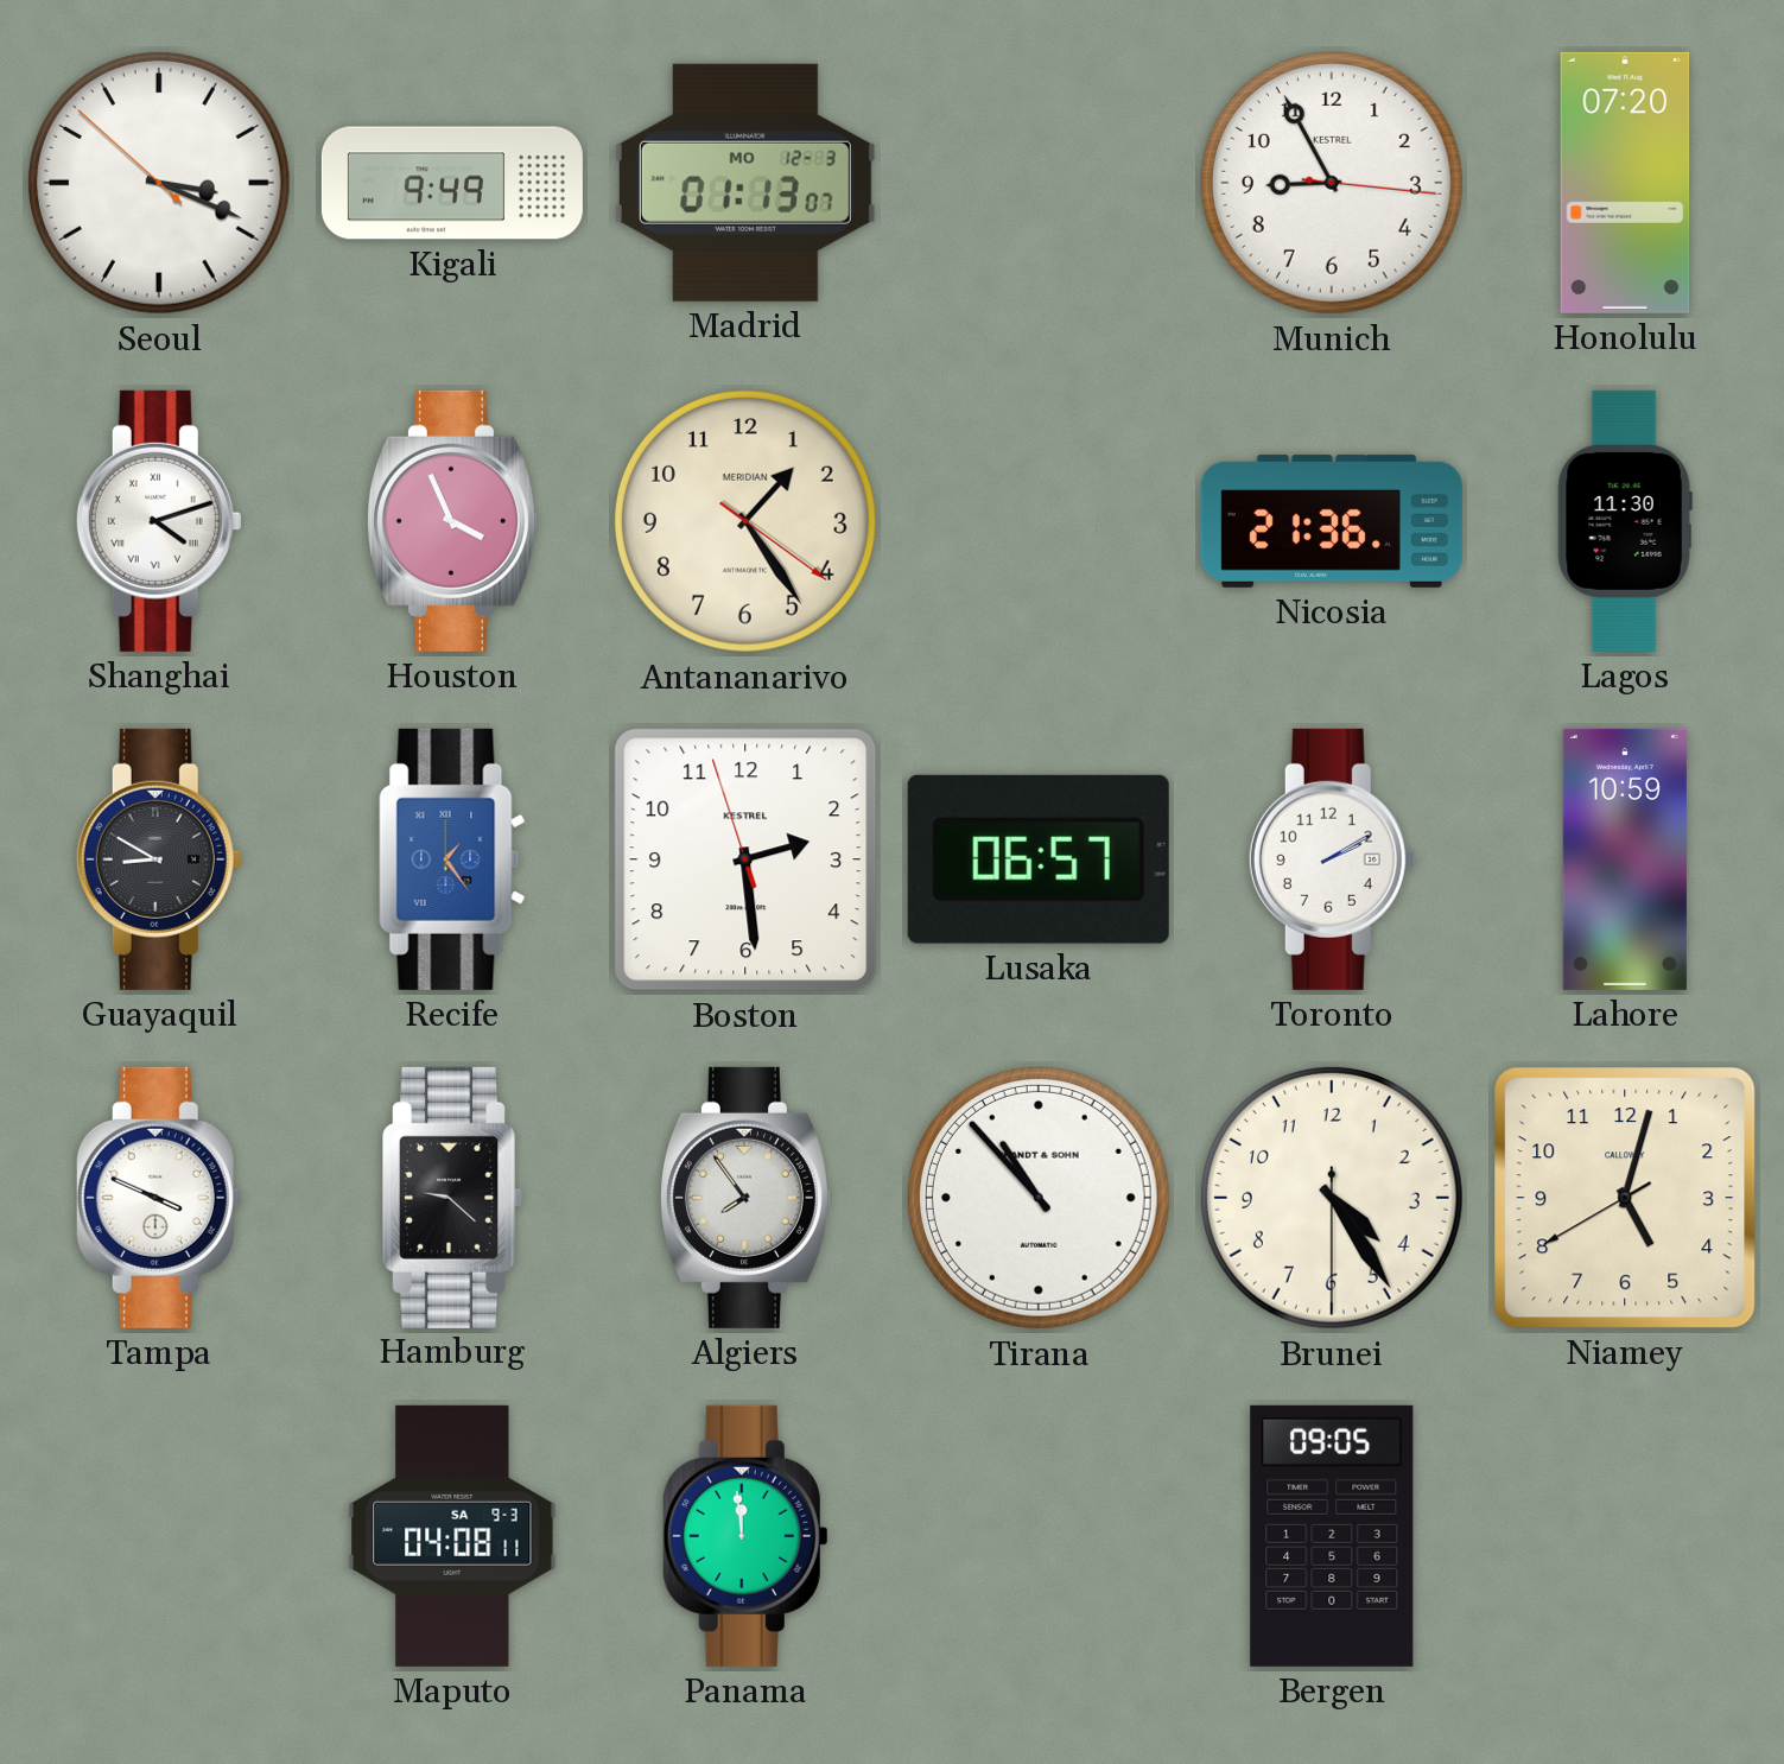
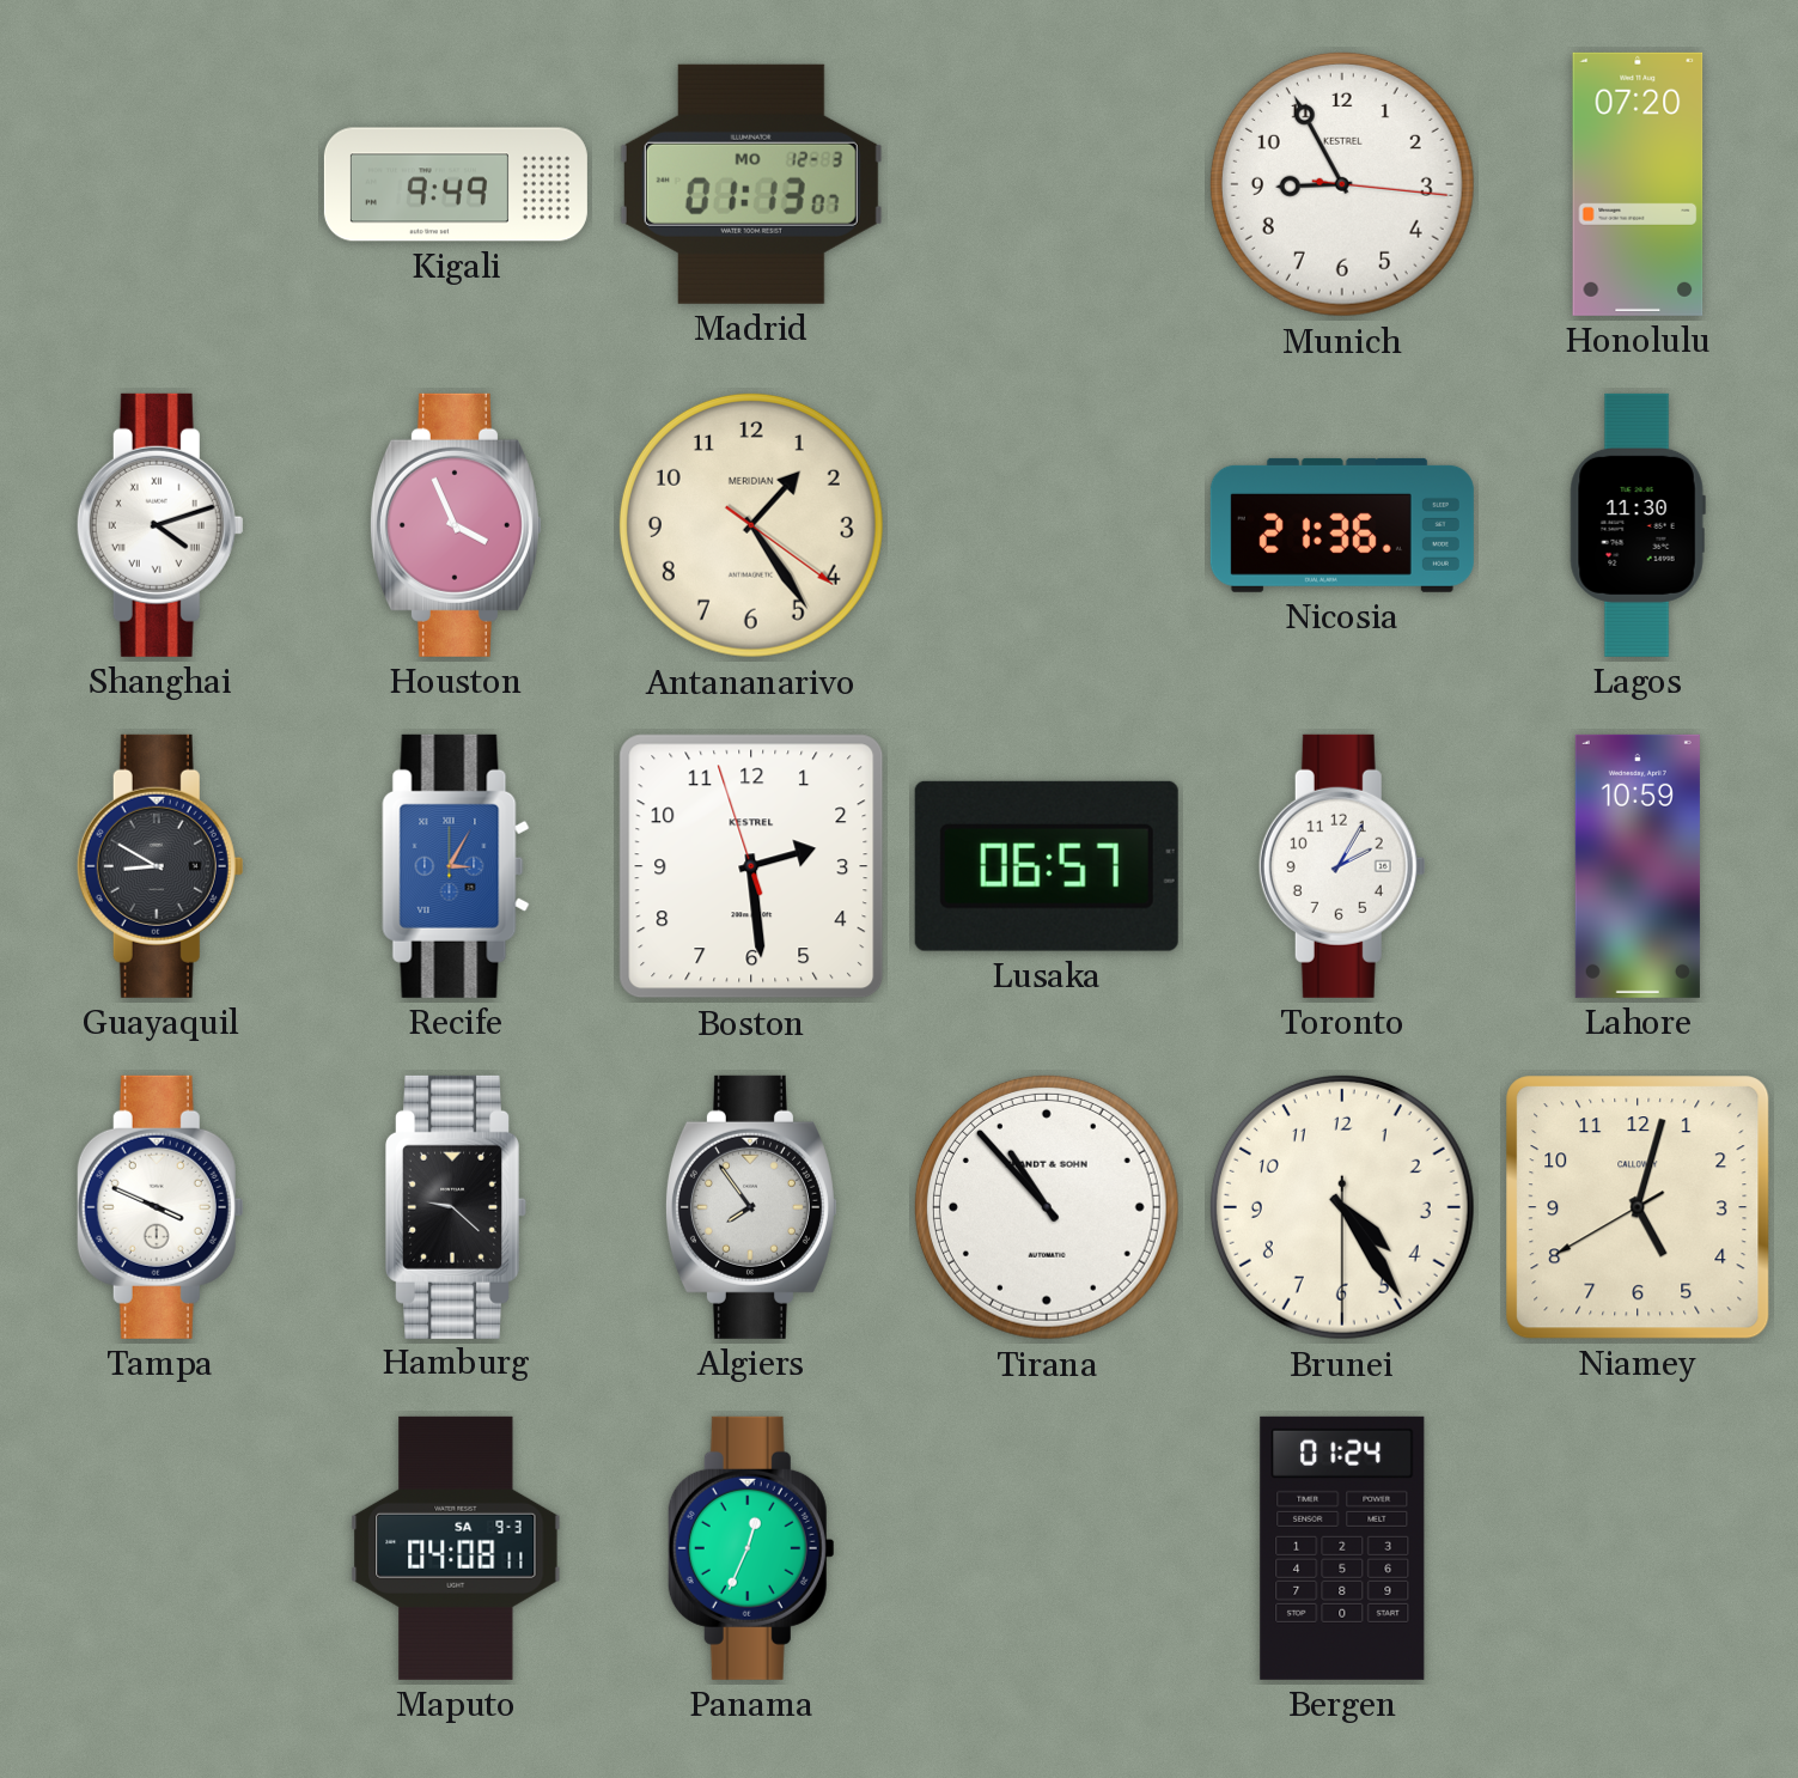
Seoul: 3:18 -> none
Recife: 1:24 -> 3:05
Toronto: 2:10 -> 2:05
Panama: 11:59 -> 12:34
Bergen: 09:05 -> 01:24
